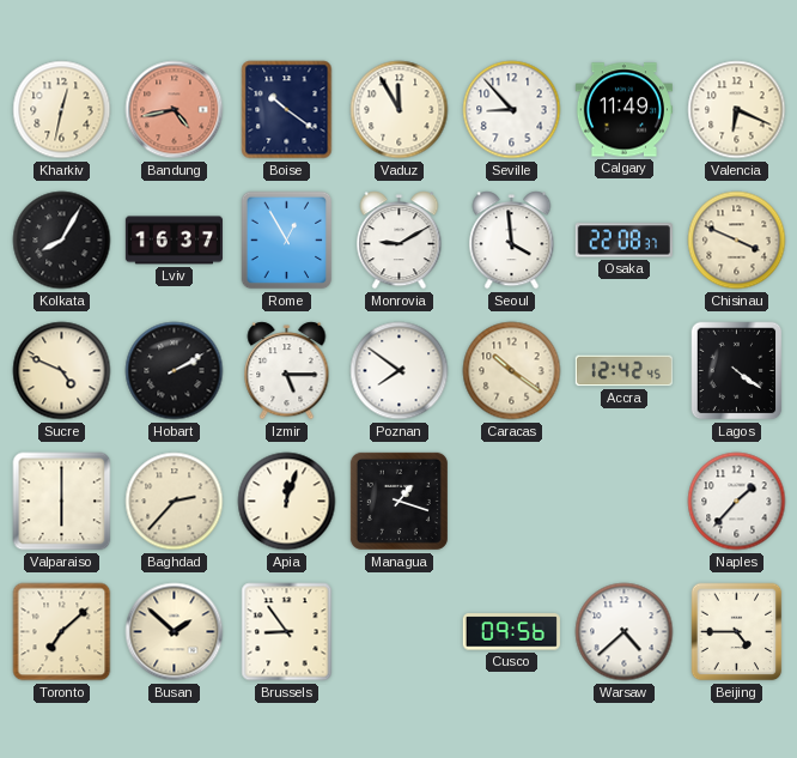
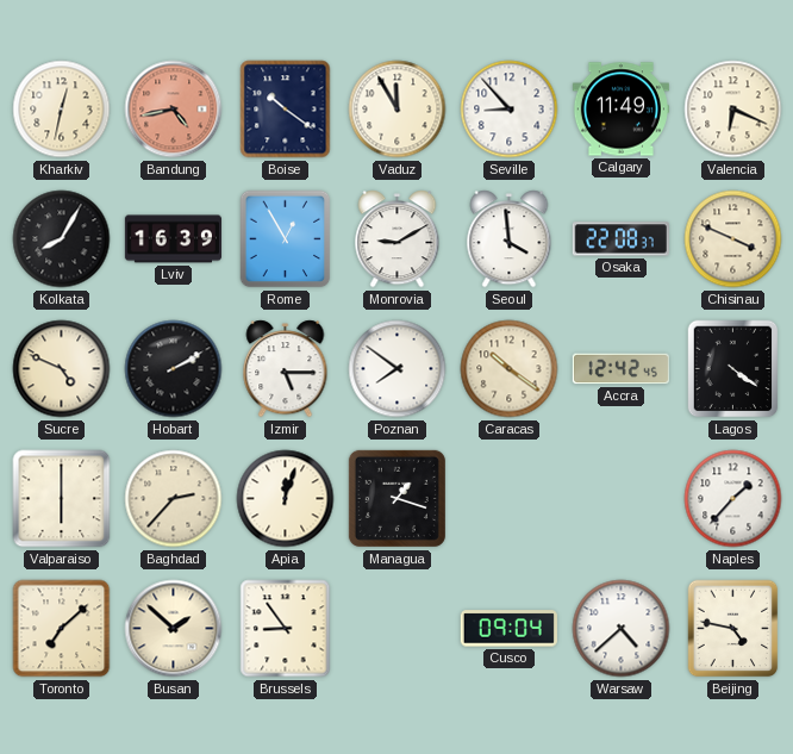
Lviv: 16:37 -> 16:39
Cusco: 09:56 -> 09:04
Beijing: 4:45 -> 4:47
